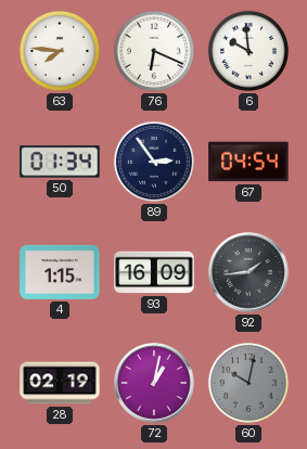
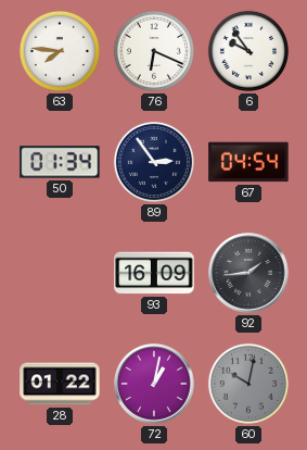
6: 9:59 -> 9:54
4: 1:15 -> none
28: 02:19 -> 01:22
